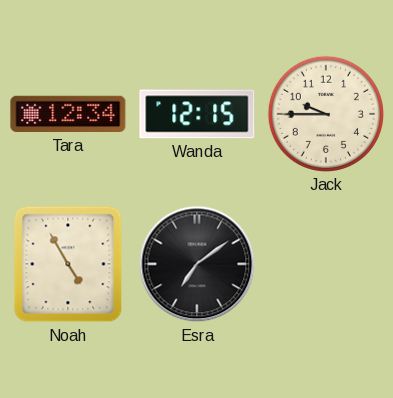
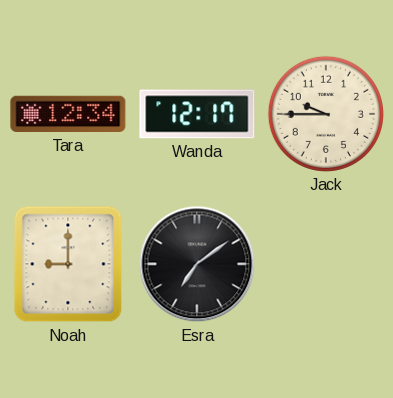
Wanda: 12:15 -> 12:17
Noah: 4:55 -> 9:00
